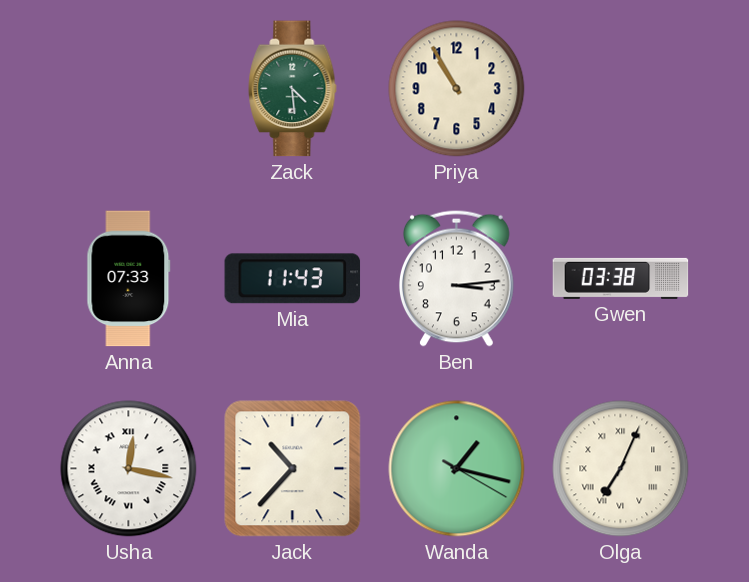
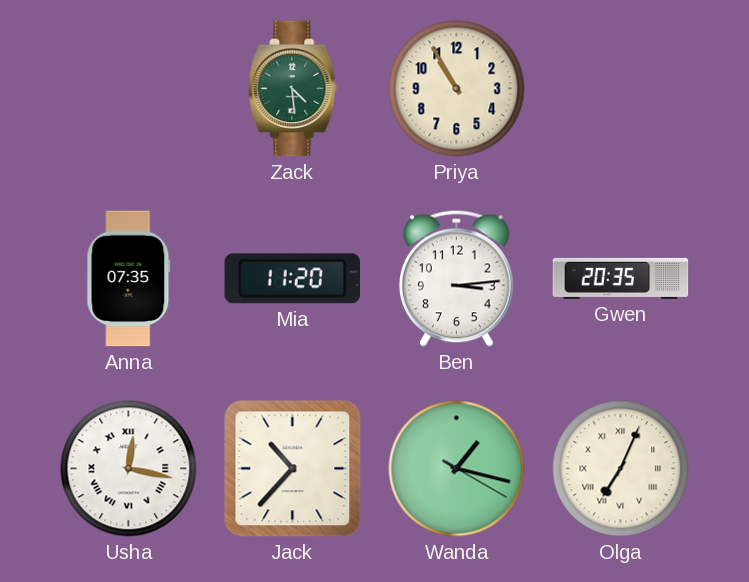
Anna: 07:33 -> 07:35
Mia: 11:43 -> 11:20
Gwen: 03:38 -> 20:35
